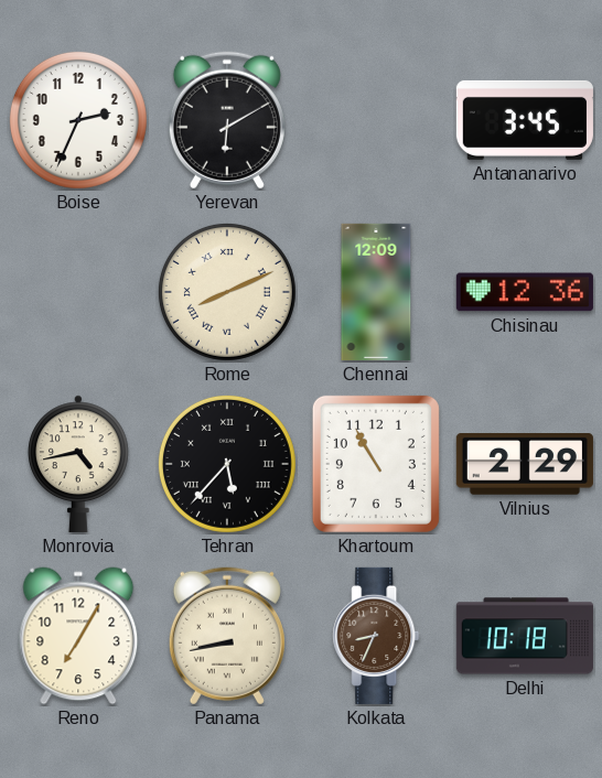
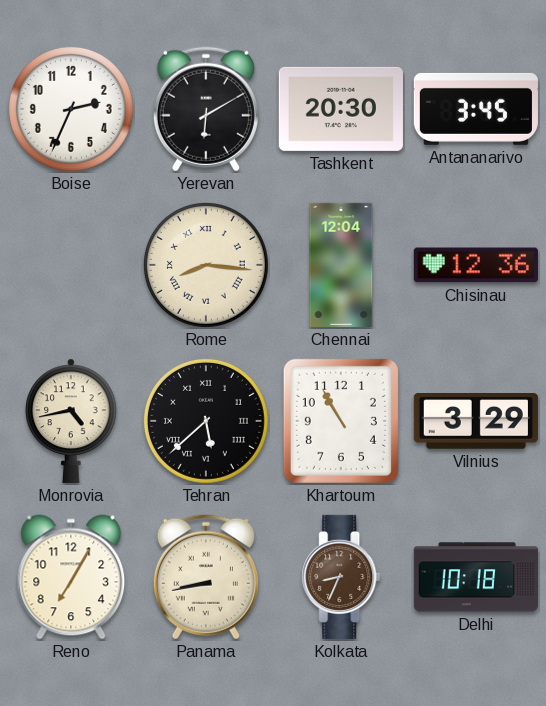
Tashkent: none -> 20:30
Rome: 8:11 -> 8:16
Chennai: 12:09 -> 12:04
Tehran: 5:37 -> 5:38
Vilnius: 2:29 -> 3:29
